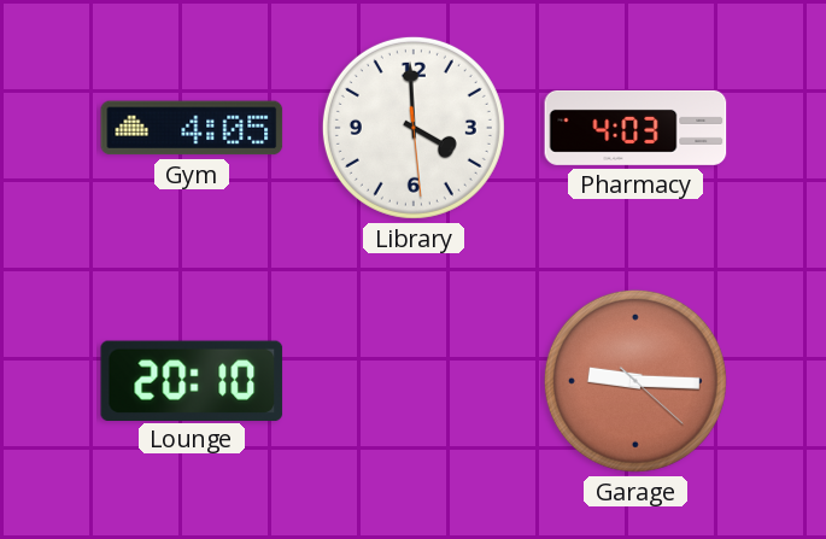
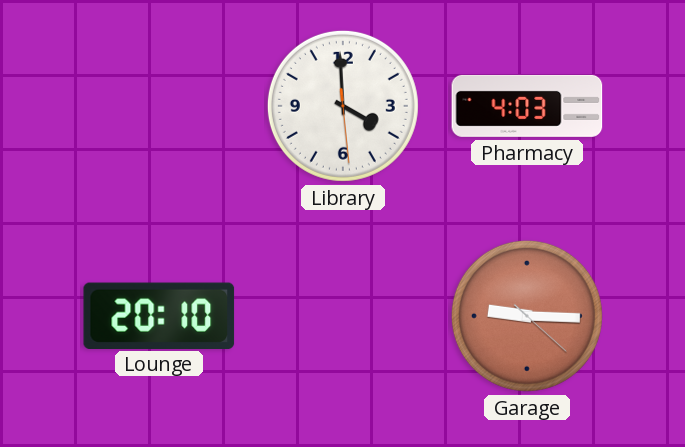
Gym: 4:05 -> none
